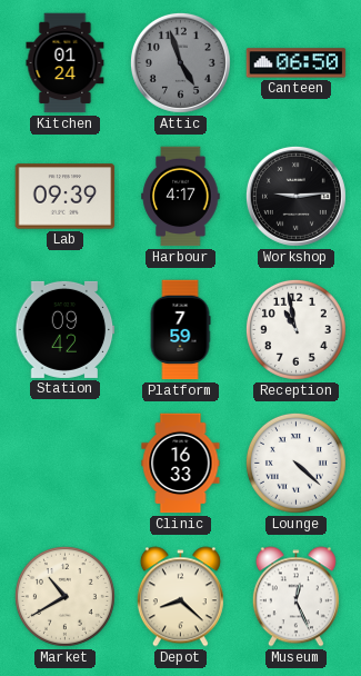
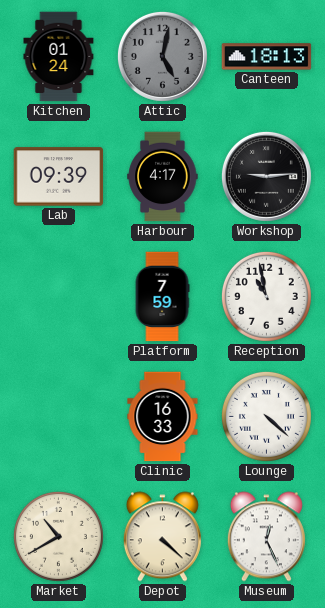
Attic: 4:57 -> 5:02
Canteen: 06:50 -> 18:13
Station: 09:42 -> none
Depot: 8:22 -> 4:22
